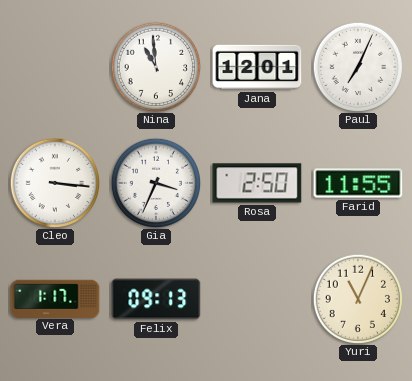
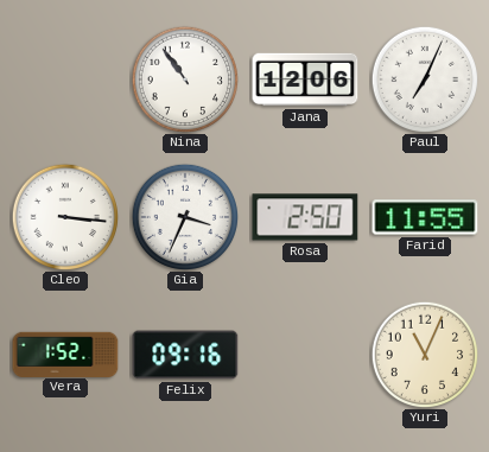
Nina: 10:59 -> 10:54
Jana: 12:01 -> 12:06
Vera: 1:17 -> 1:52
Felix: 09:13 -> 09:16
